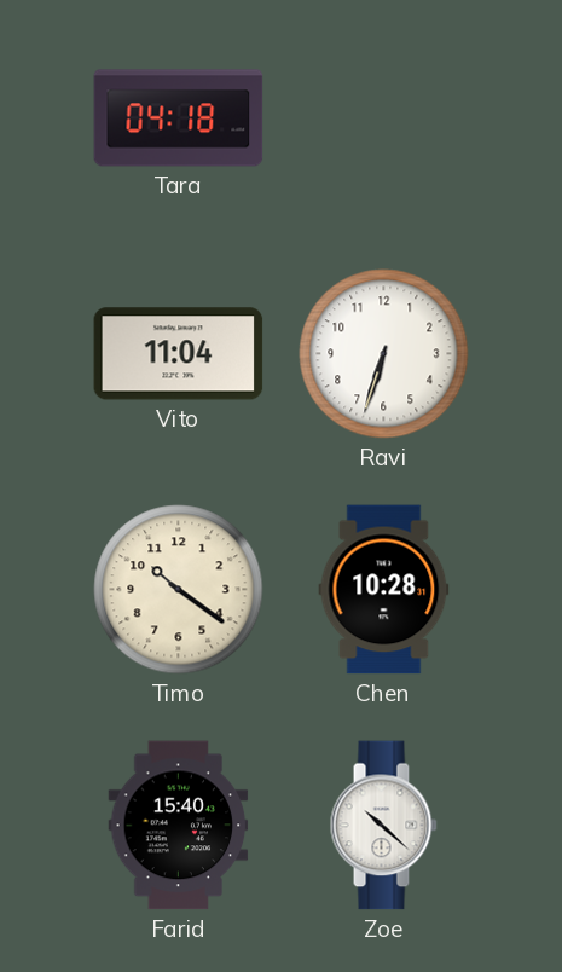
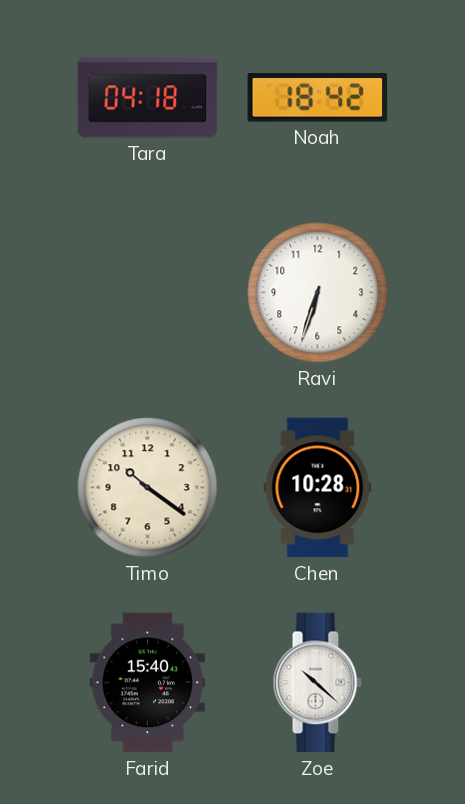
Noah: none -> 18:42
Vito: 11:04 -> none
